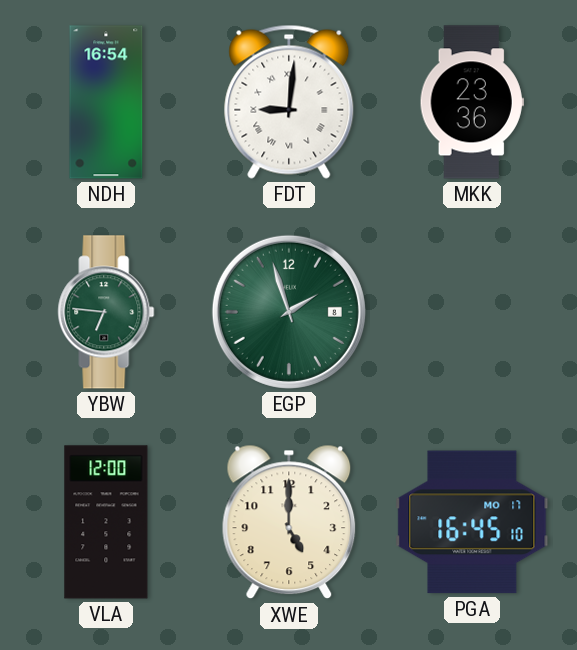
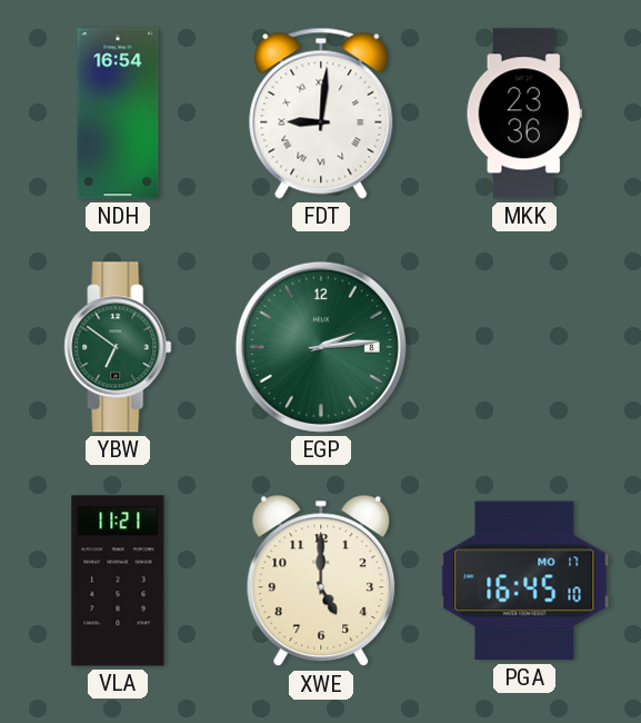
YBW: 6:46 -> 6:51
EGP: 1:57 -> 2:14
VLA: 12:00 -> 11:21
